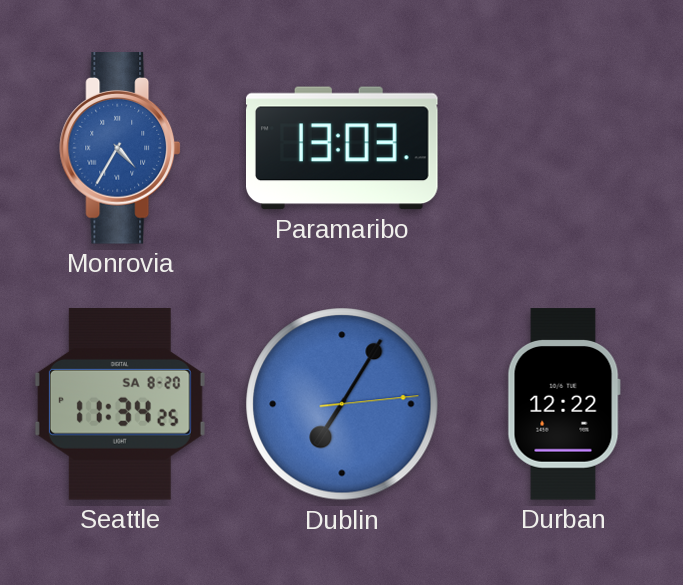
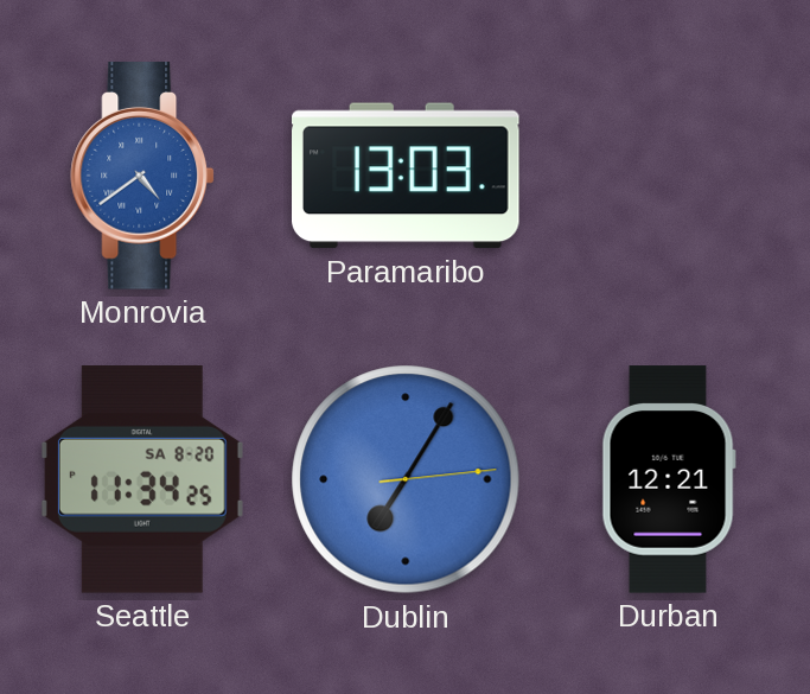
Monrovia: 4:35 -> 4:39
Durban: 12:22 -> 12:21
